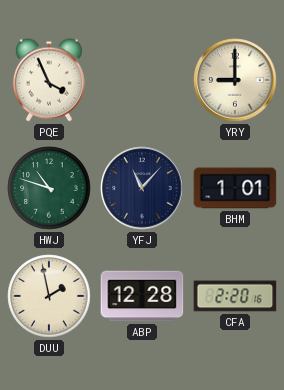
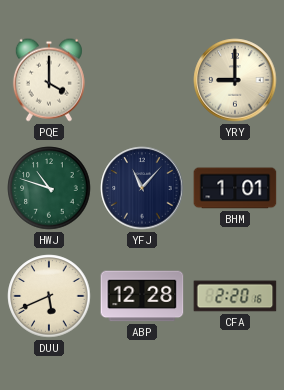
PQE: 3:56 -> 4:00
DUU: 1:58 -> 5:41
